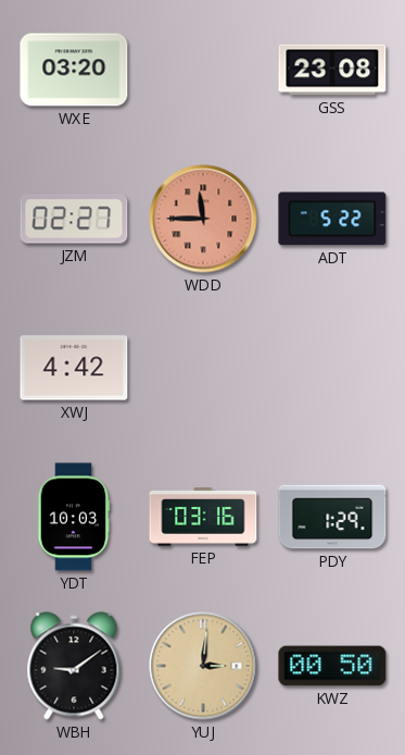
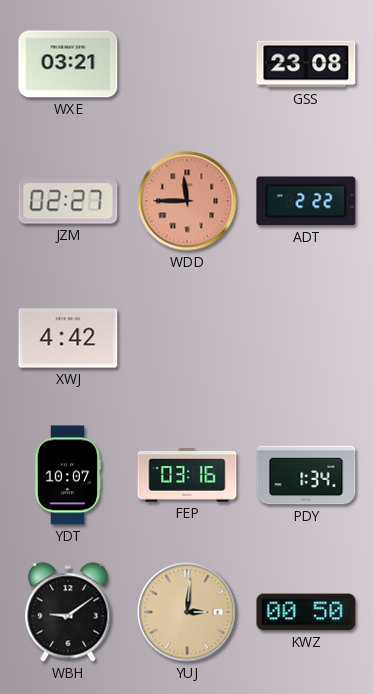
WXE: 03:20 -> 03:21
ADT: 5:22 -> 2:22
YDT: 10:03 -> 10:07
PDY: 1:29 -> 1:34
